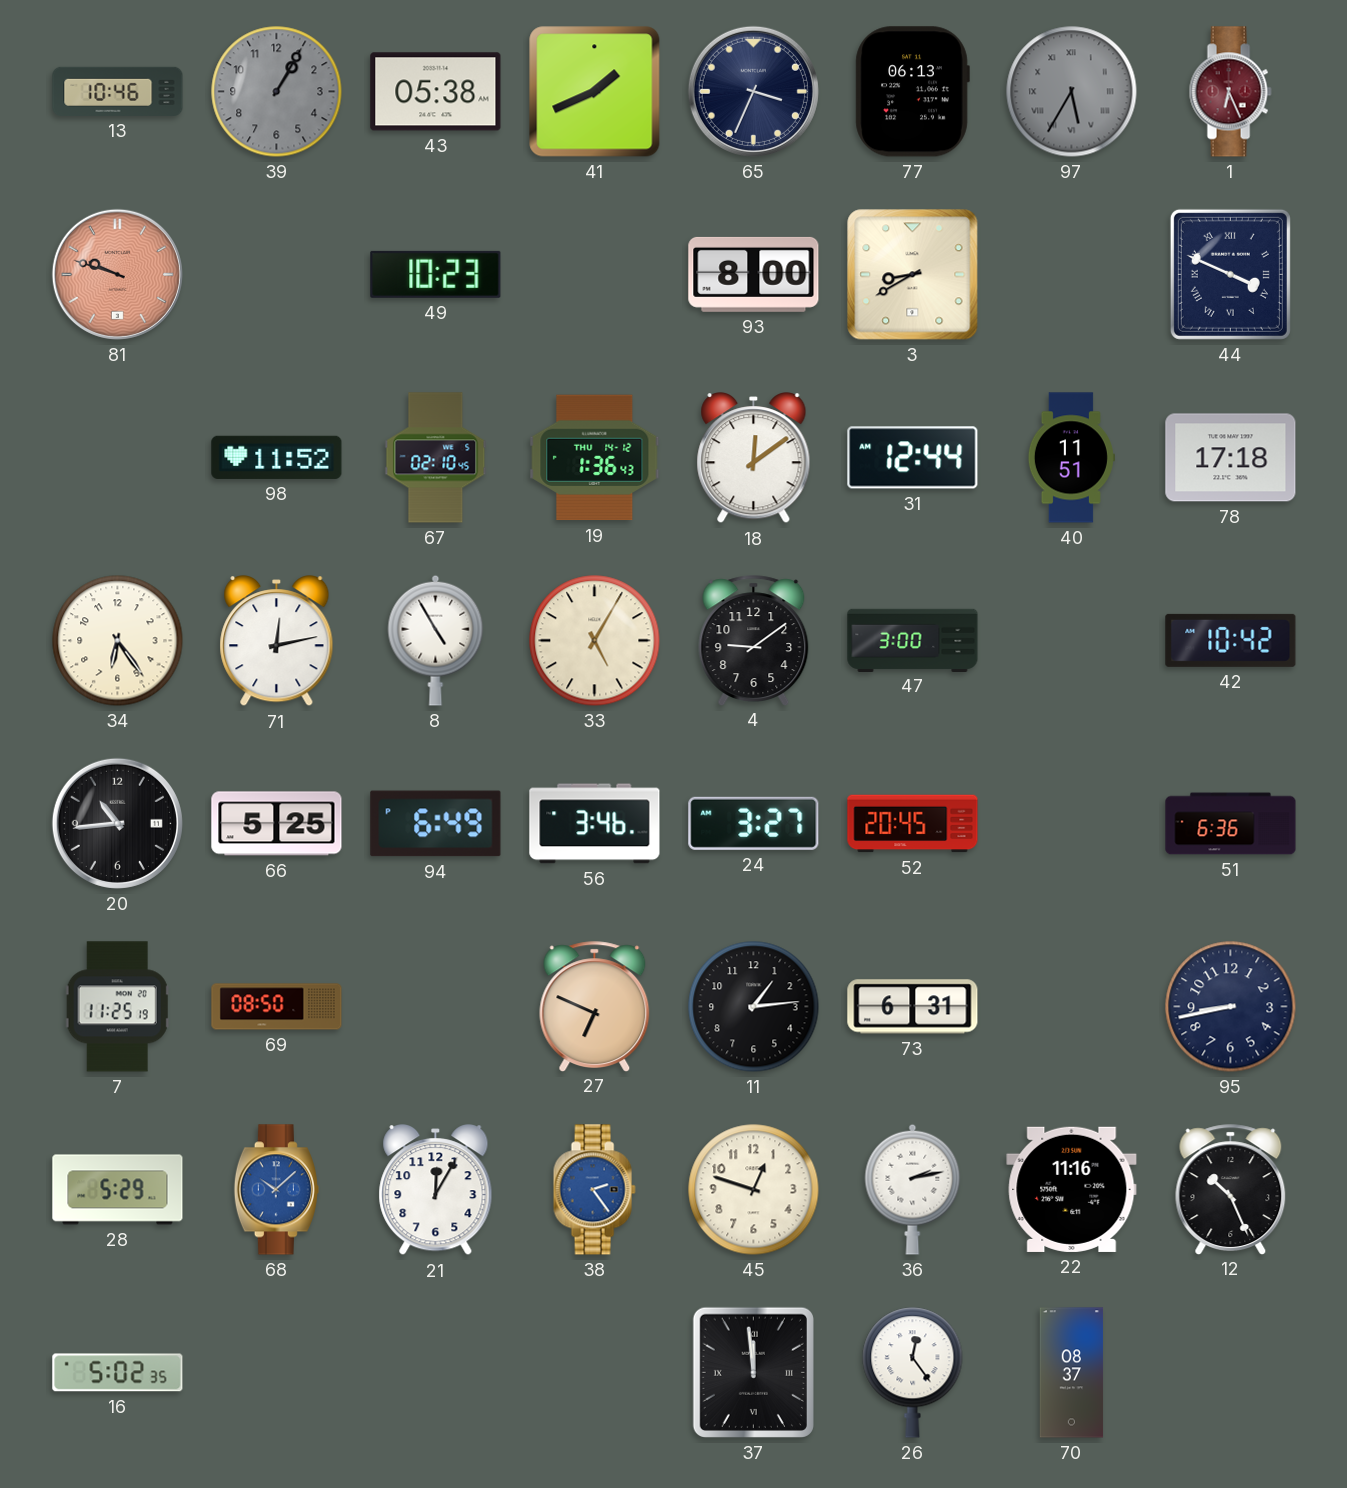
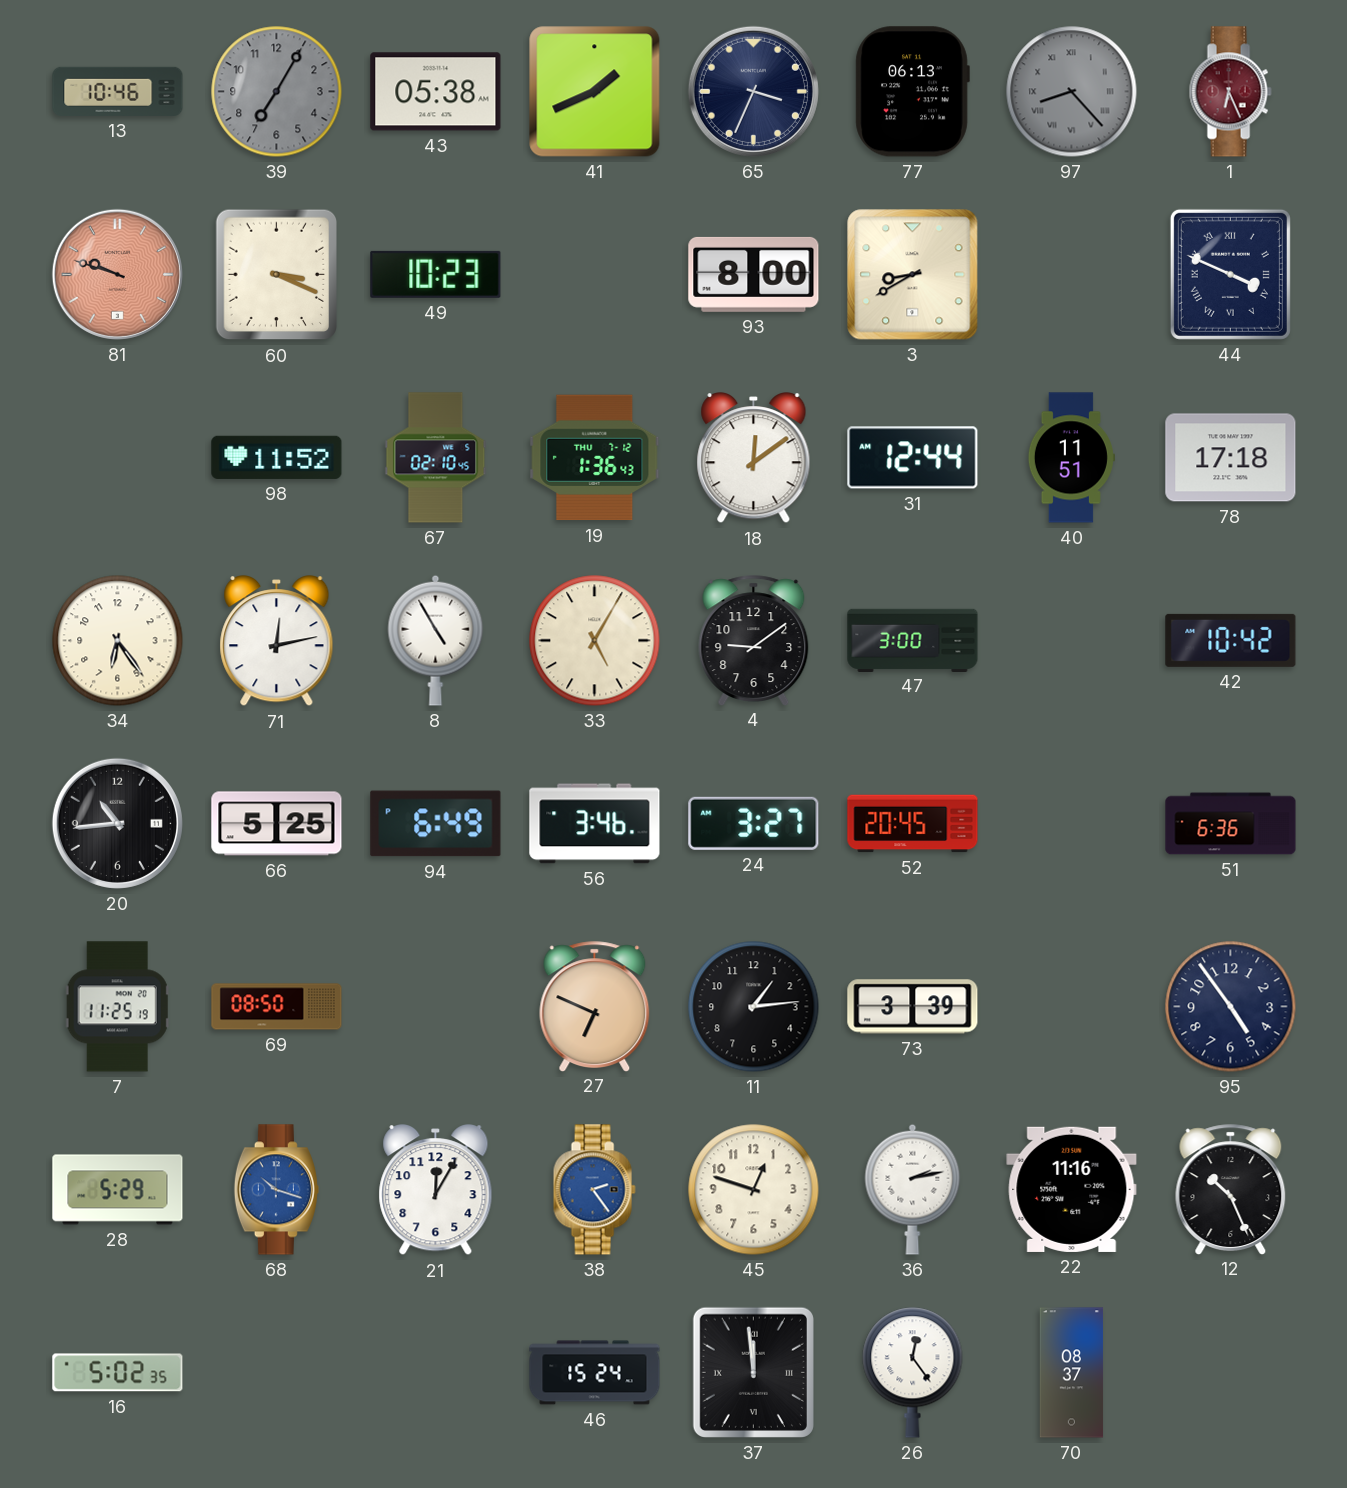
39: 1:05 -> 7:05
97: 5:35 -> 8:23
60: none -> 3:19
19 date: THU 14-12 -> THU 7-12
73: 6:31 -> 3:39
95: 8:43 -> 4:54
68: 10:08 -> 10:18
46: none -> 15:24
